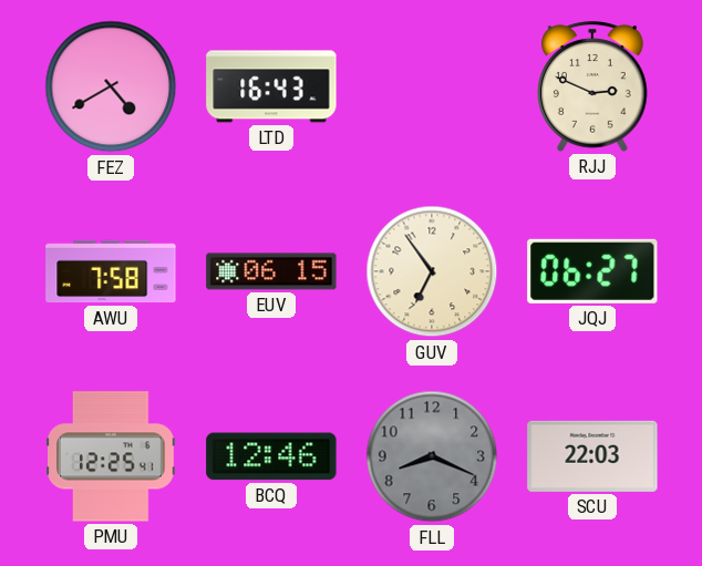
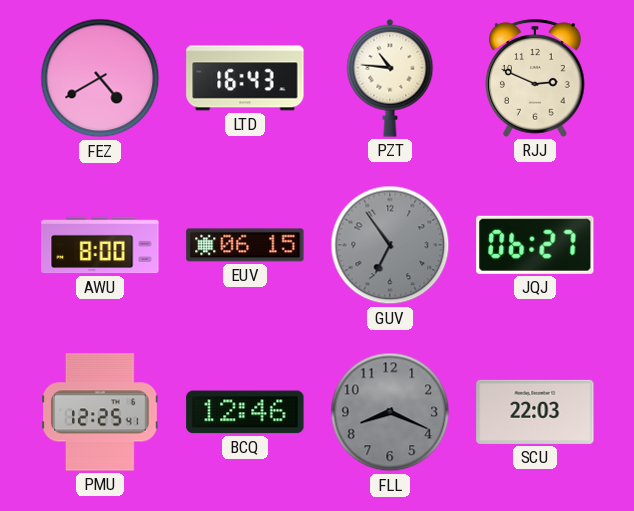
PZT: none -> 10:46
AWU: 7:58 -> 8:00
GUV dial: cream -> grey
